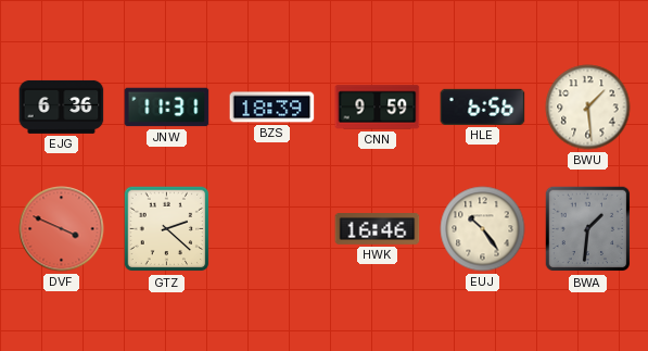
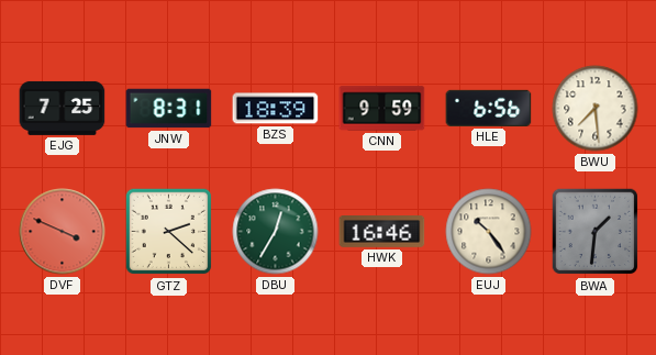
EJG: 6:36 -> 7:25
JNW: 11:31 -> 8:31
BWU: 1:29 -> 7:29
DBU: none -> 12:35
